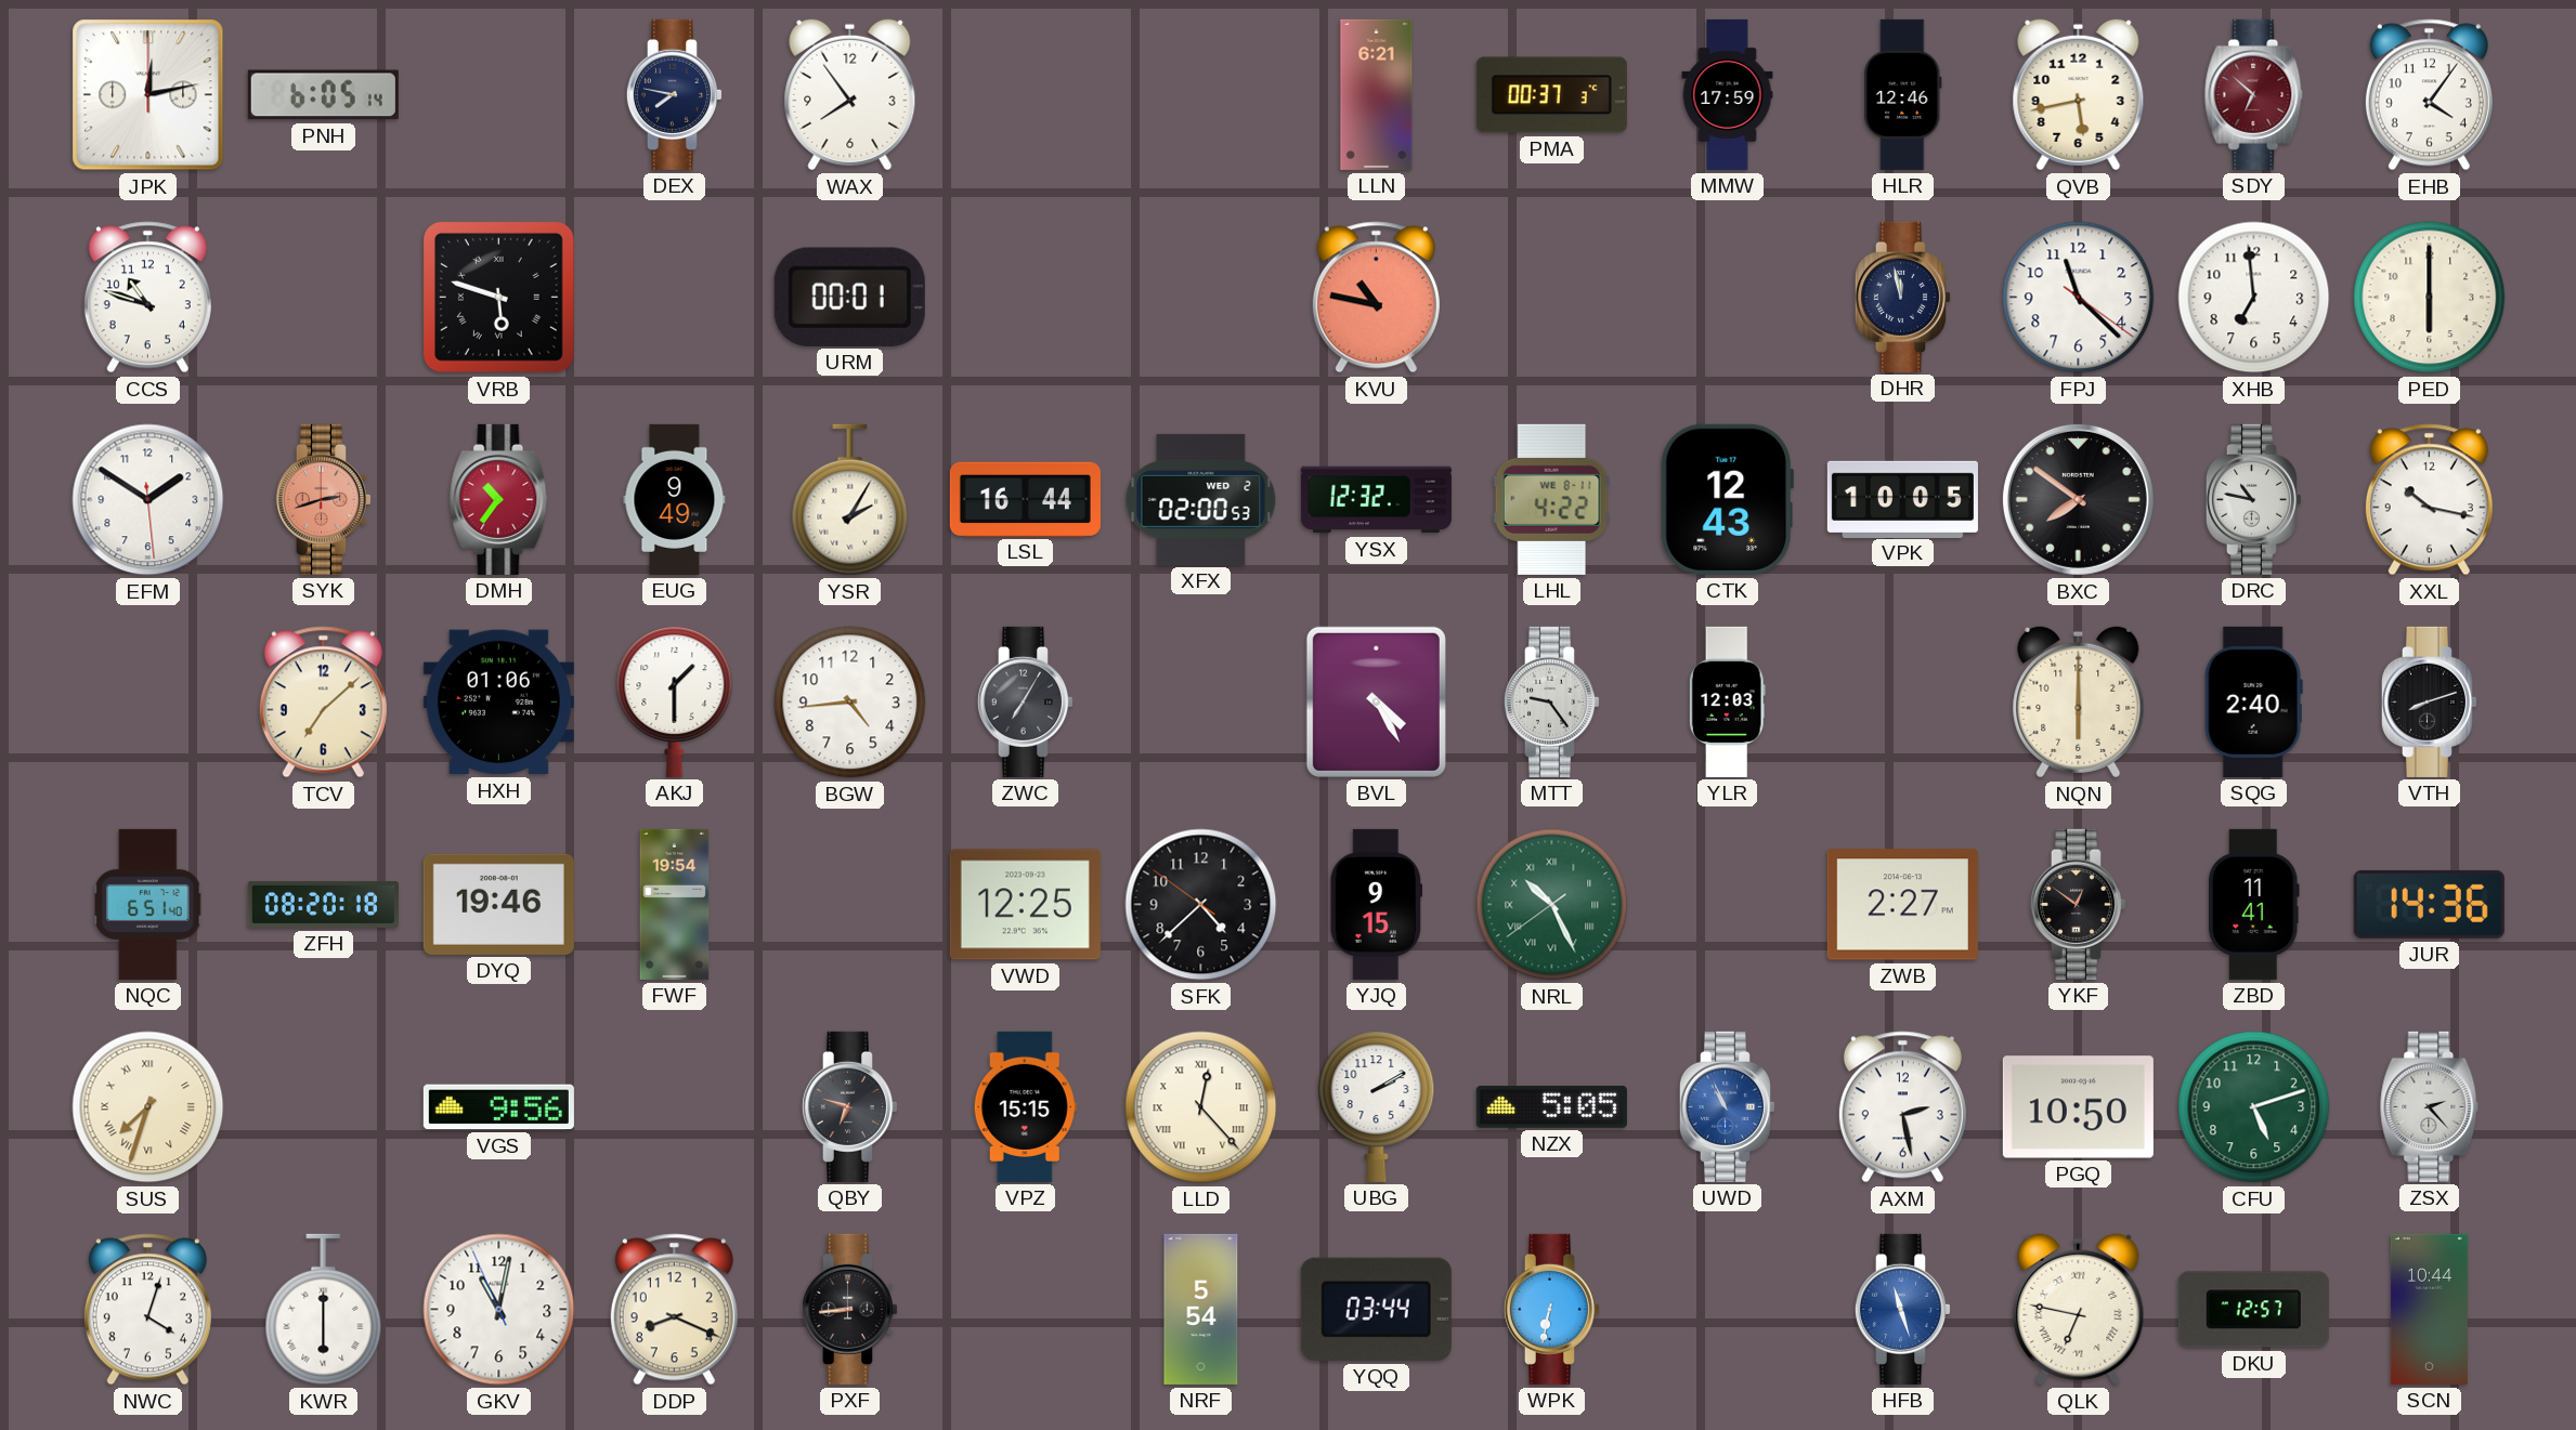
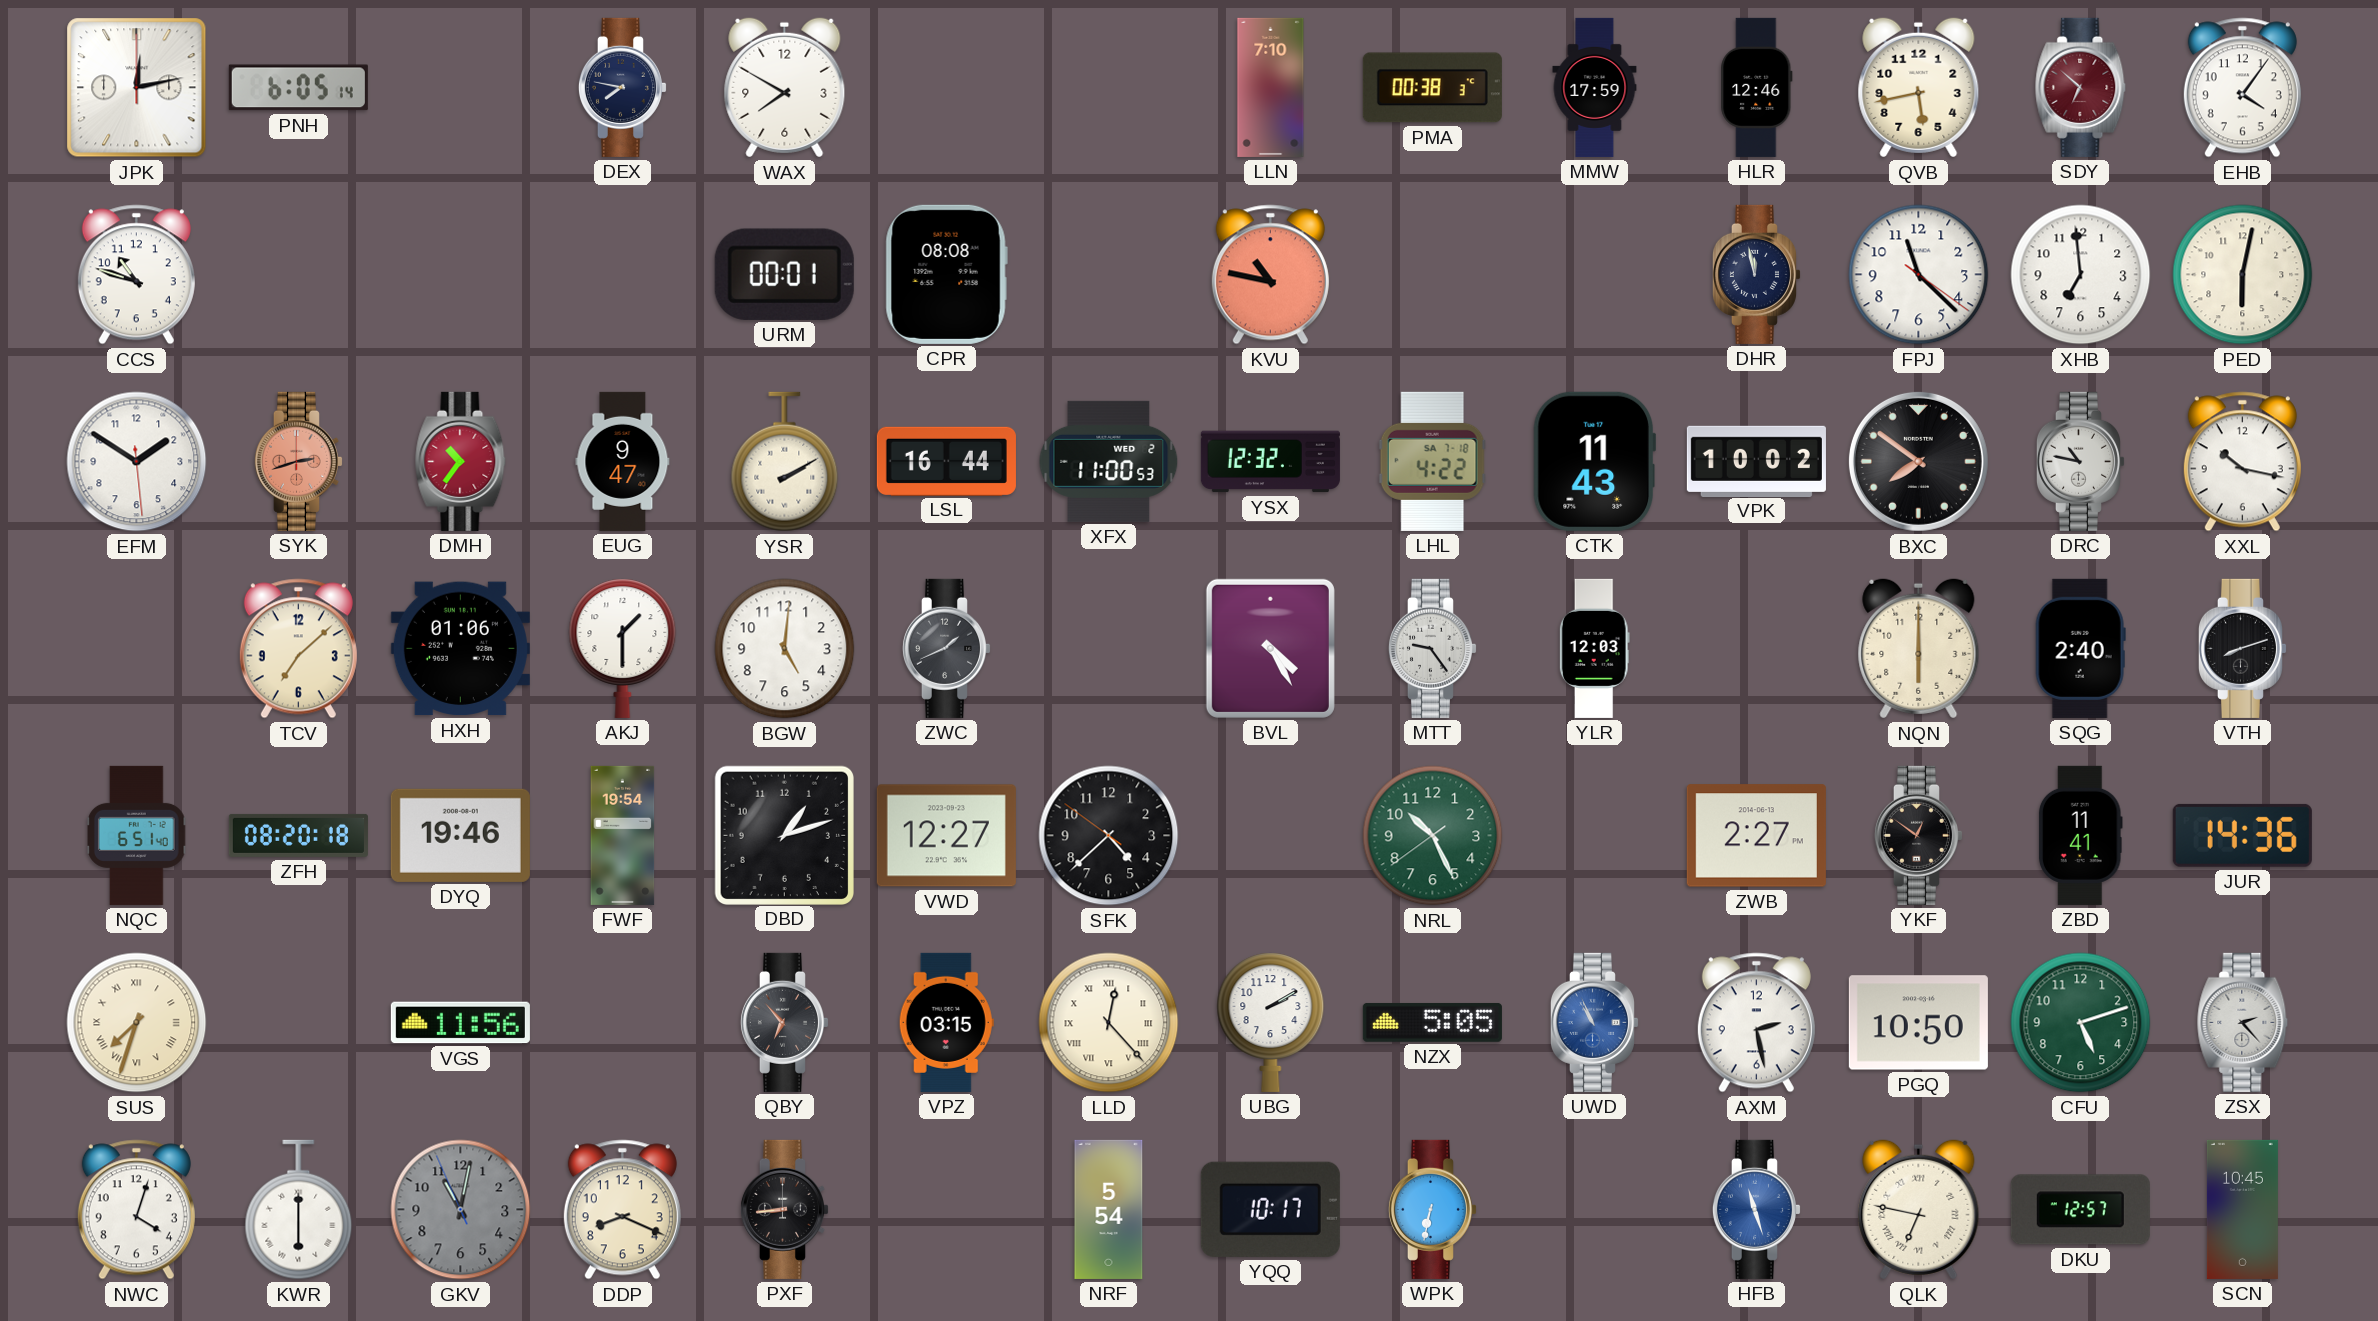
WAX: 7:54 -> 7:50
LLN: 6:21 -> 7:10
PMA: 00:37 -> 00:38
VRB: 5:48 -> none
CPR: none -> 08:08
PED: 6:00 -> 6:02
EUG: 9:49 -> 9:47
YSR: 2:05 -> 2:10
XFX: 02:00 -> 11:00
LHL date: WE 8-11 -> SA 7-18
CTK: 12:43 -> 11:43
VPK: 10:05 -> 10:02
BGW: 4:44 -> 5:01
ZWC: 7:05 -> 1:41
DBD: none -> 1:12
VWD: 12:25 -> 12:27
YJQ: 9:15 -> none
NRL numerals: Roman -> Arabic
VGS: 9:56 -> 11:56
QBY: 6:48 -> 6:53
VPZ: 15:15 -> 03:15
GKV dial: white -> grey
YQQ: 03:44 -> 10:17
SCN: 10:44 -> 10:45
